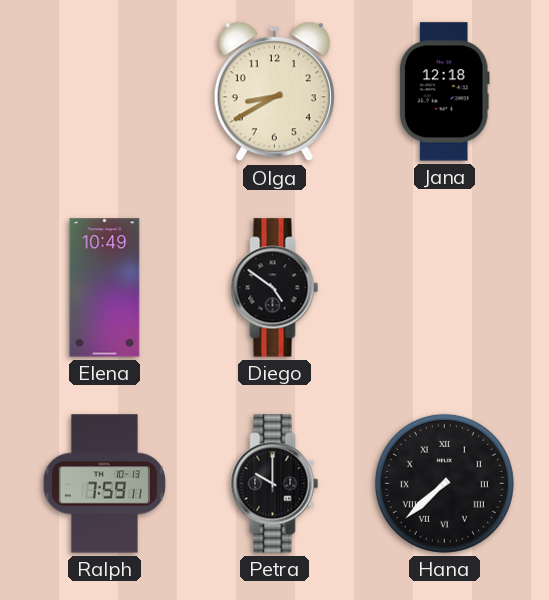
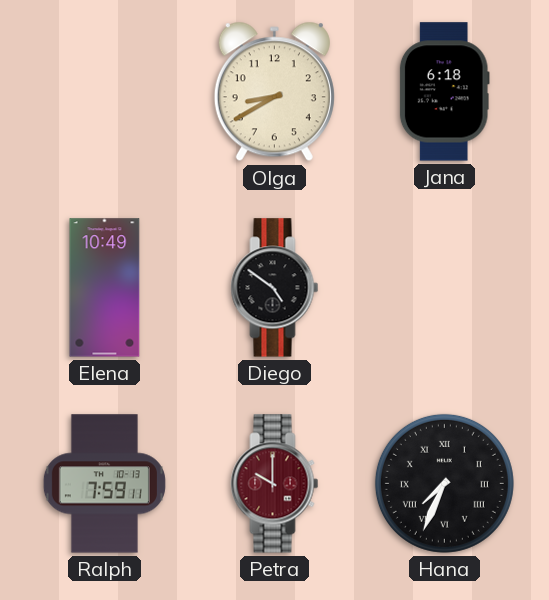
Jana: 12:18 -> 6:18
Petra dial: black -> burgundy
Hana: 7:38 -> 7:34
